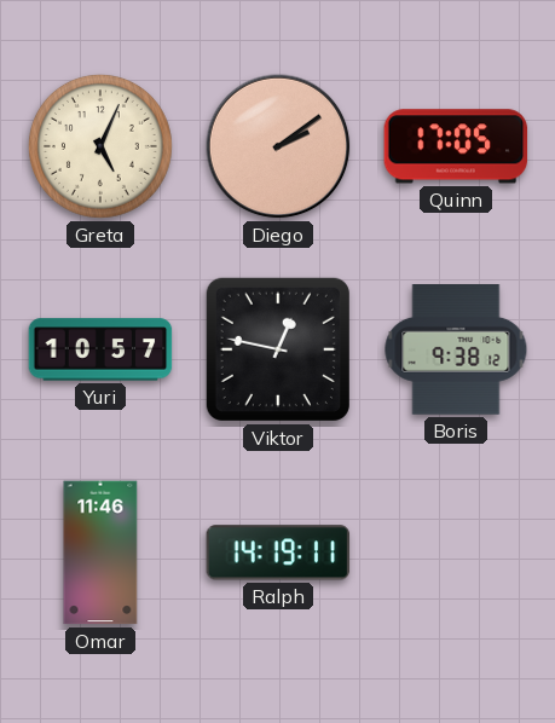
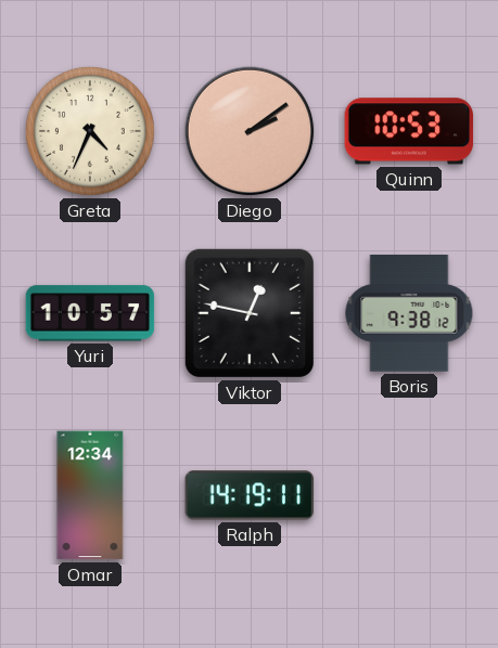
Greta: 5:04 -> 4:34
Quinn: 17:05 -> 10:53
Omar: 11:46 -> 12:34
